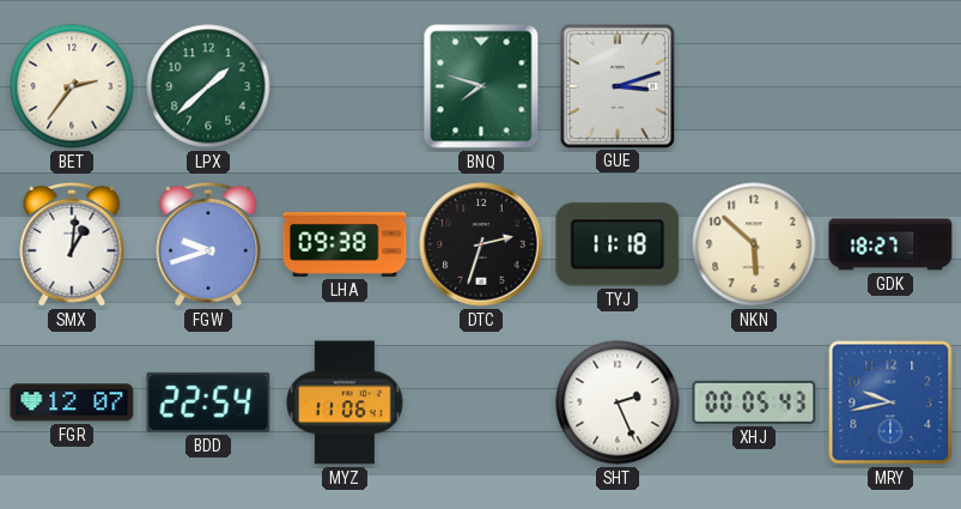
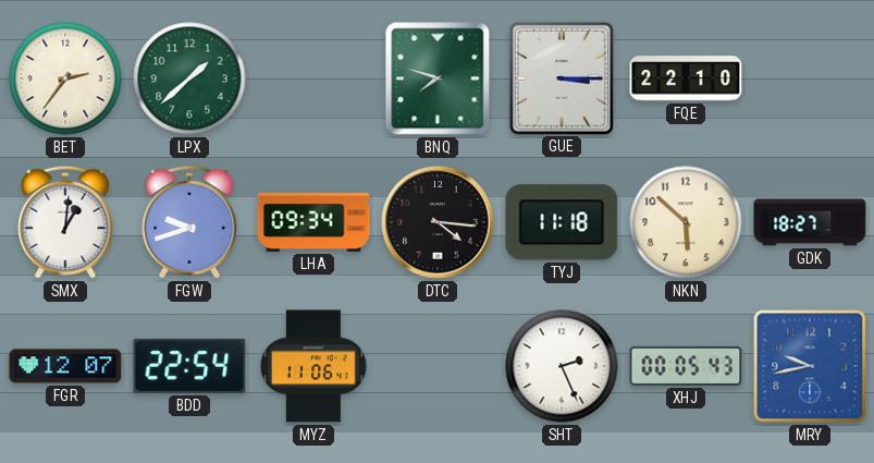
GUE: 3:12 -> 3:15
FQE: none -> 22:10
LHA: 09:38 -> 09:34
DTC: 2:33 -> 4:16
